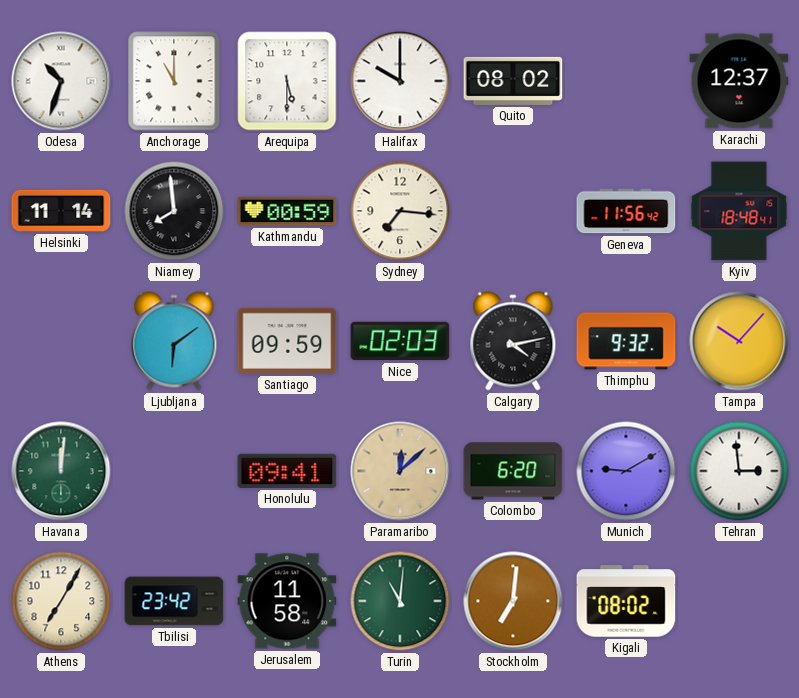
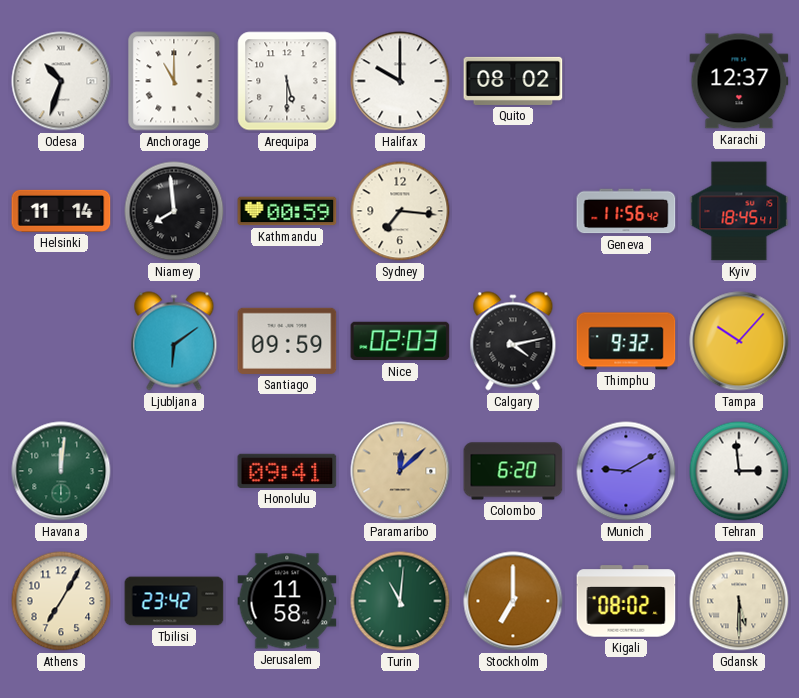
Kyiv: 18:48 -> 18:45
Stockholm: 7:01 -> 7:00
Gdansk: none -> 5:30
